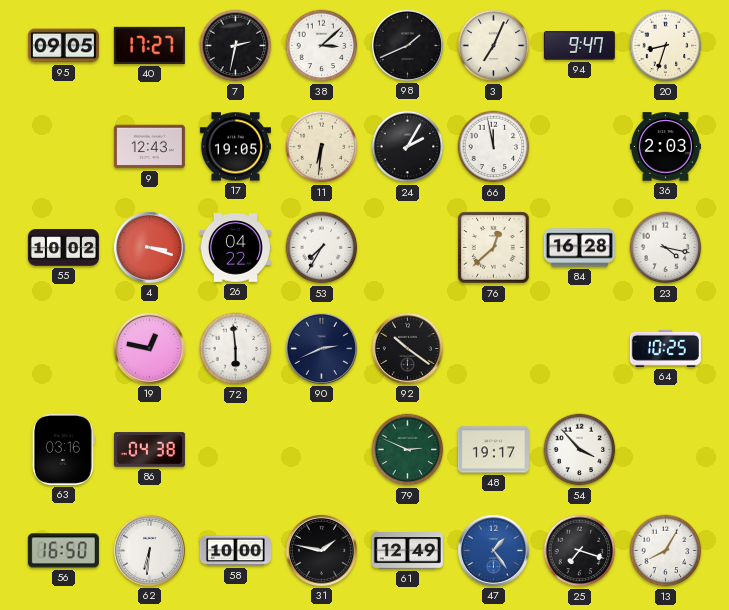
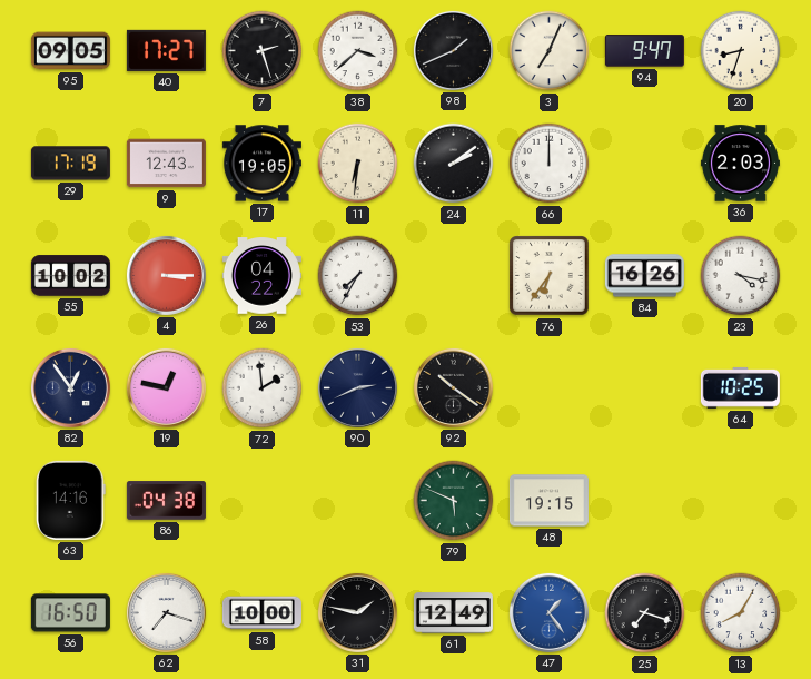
7: 2:32 -> 2:27
38: 3:08 -> 3:38
29: none -> 17:19
24: 2:05 -> 2:09
66: 11:58 -> 12:00
4: 3:18 -> 3:15
76: 12:38 -> 6:36
84: 16:28 -> 16:26
82: none -> 12:54
72: 5:59 -> 1:59
63: 03:16 -> 14:16
79: 2:49 -> 5:49
48: 19:17 -> 19:15
54: 3:53 -> none
62: 6:31 -> 7:18
